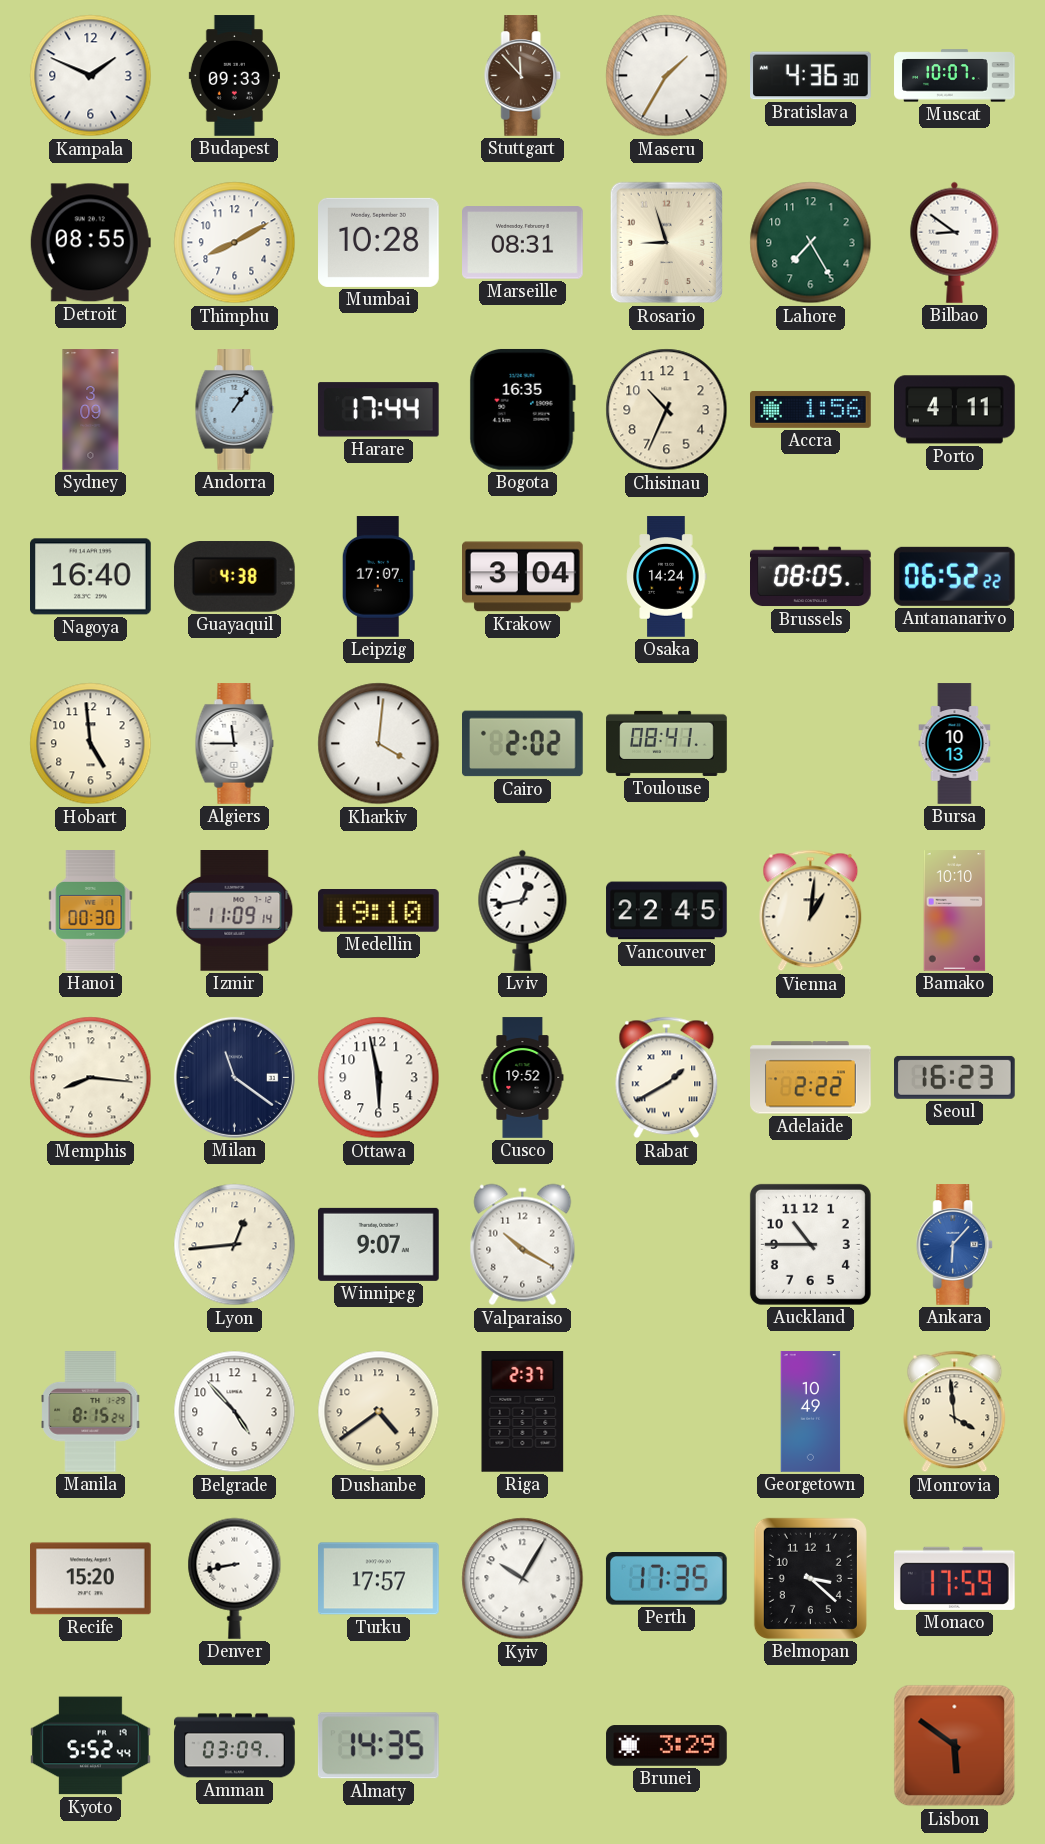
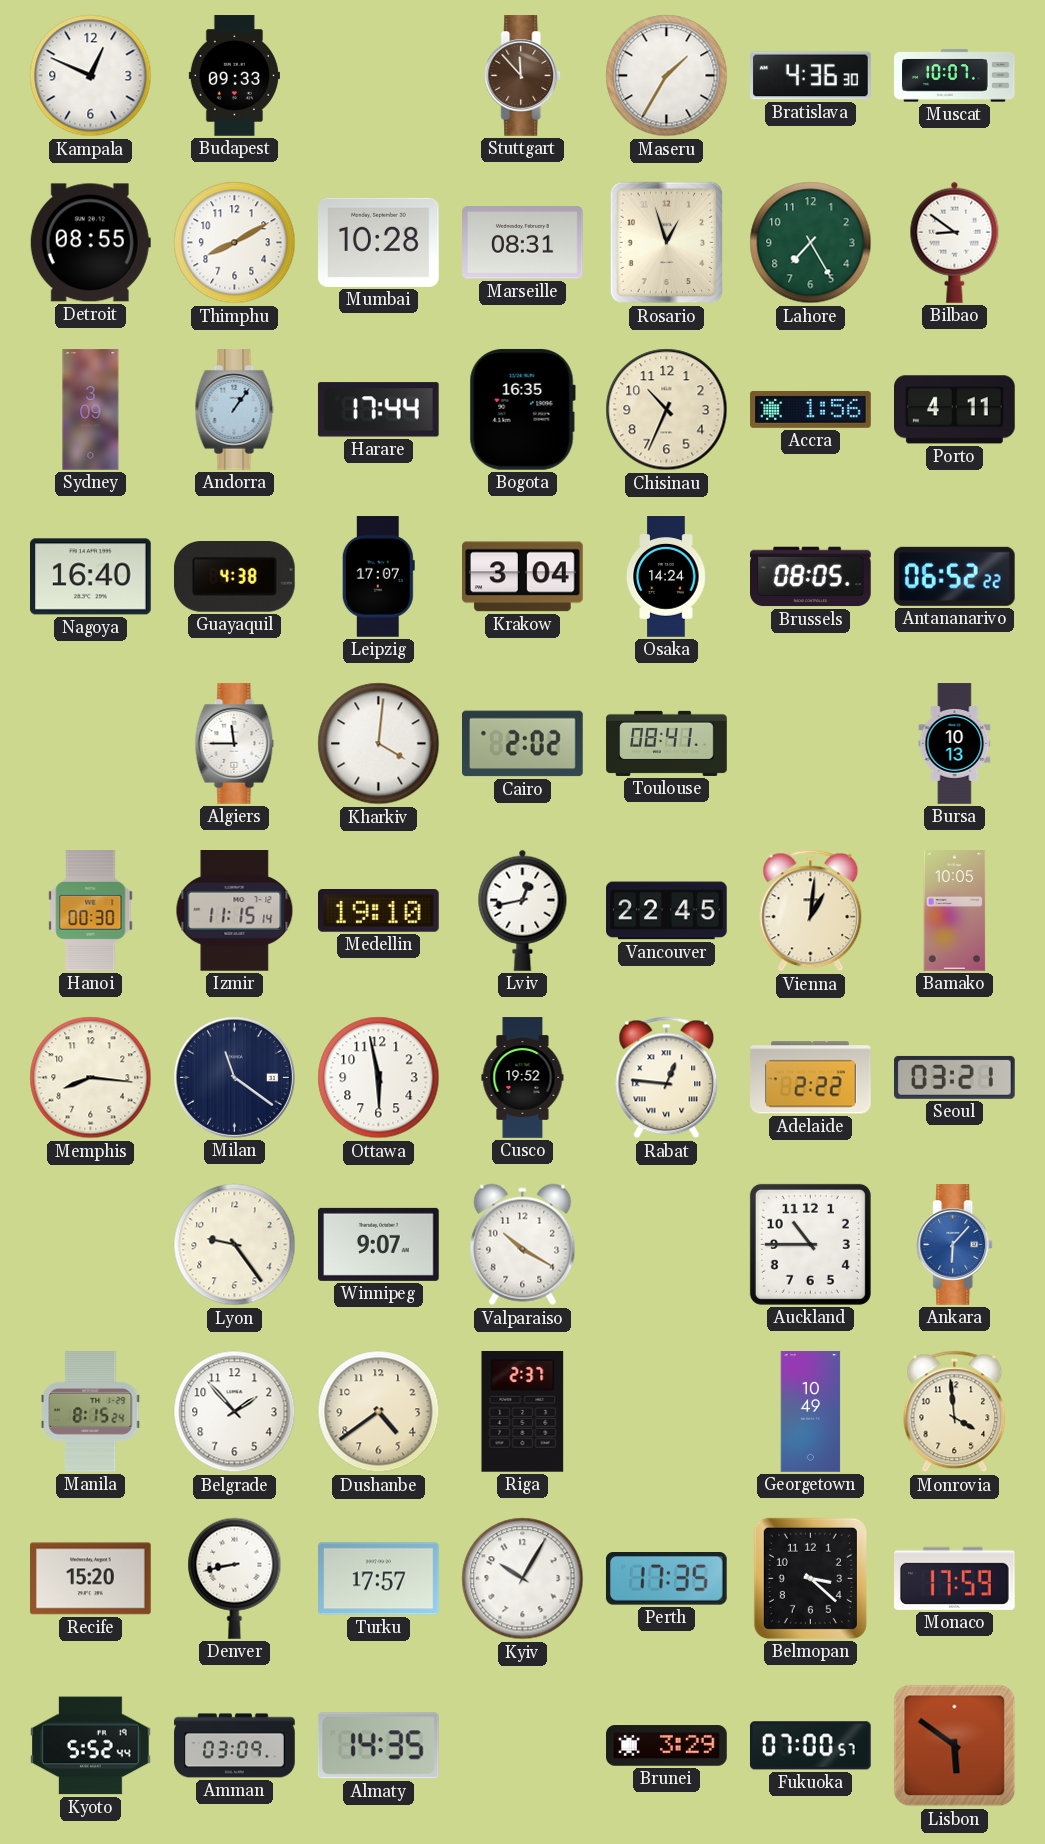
Kampala: 1:49 -> 12:49
Rosario: 8:57 -> 12:57
Hobart: 4:59 -> none
Izmir: 11:09 -> 11:15
Bamako: 10:10 -> 10:05
Rabat: 1:40 -> 12:46
Seoul: 16:23 -> 03:21
Lyon: 12:44 -> 9:24
Belgrade: 4:53 -> 1:53
Fukuoka: none -> 07:00
